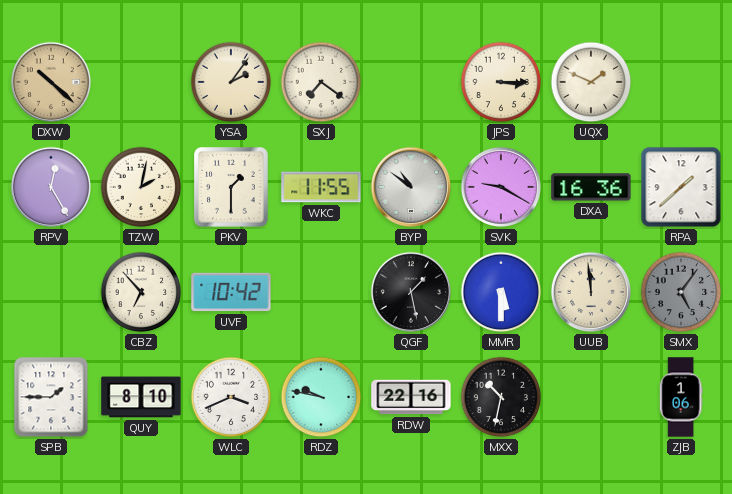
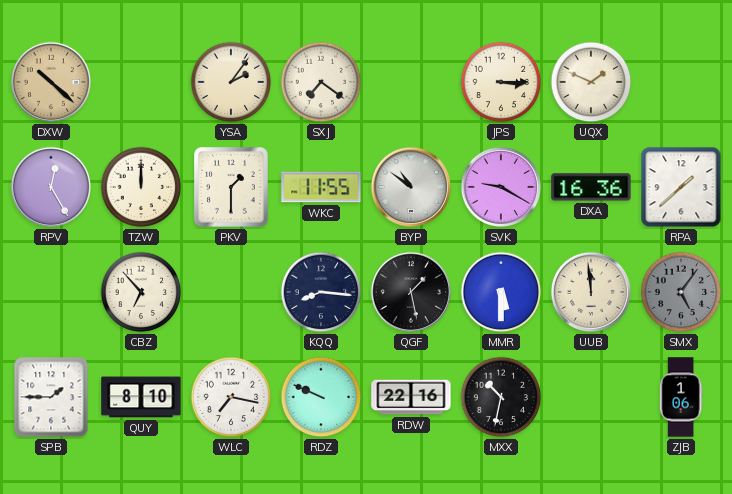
TZW: 2:02 -> 12:00
UVF: 10:42 -> none
KQQ: none -> 8:16
WLC: 3:41 -> 7:17
RDZ: 9:47 -> 9:49
